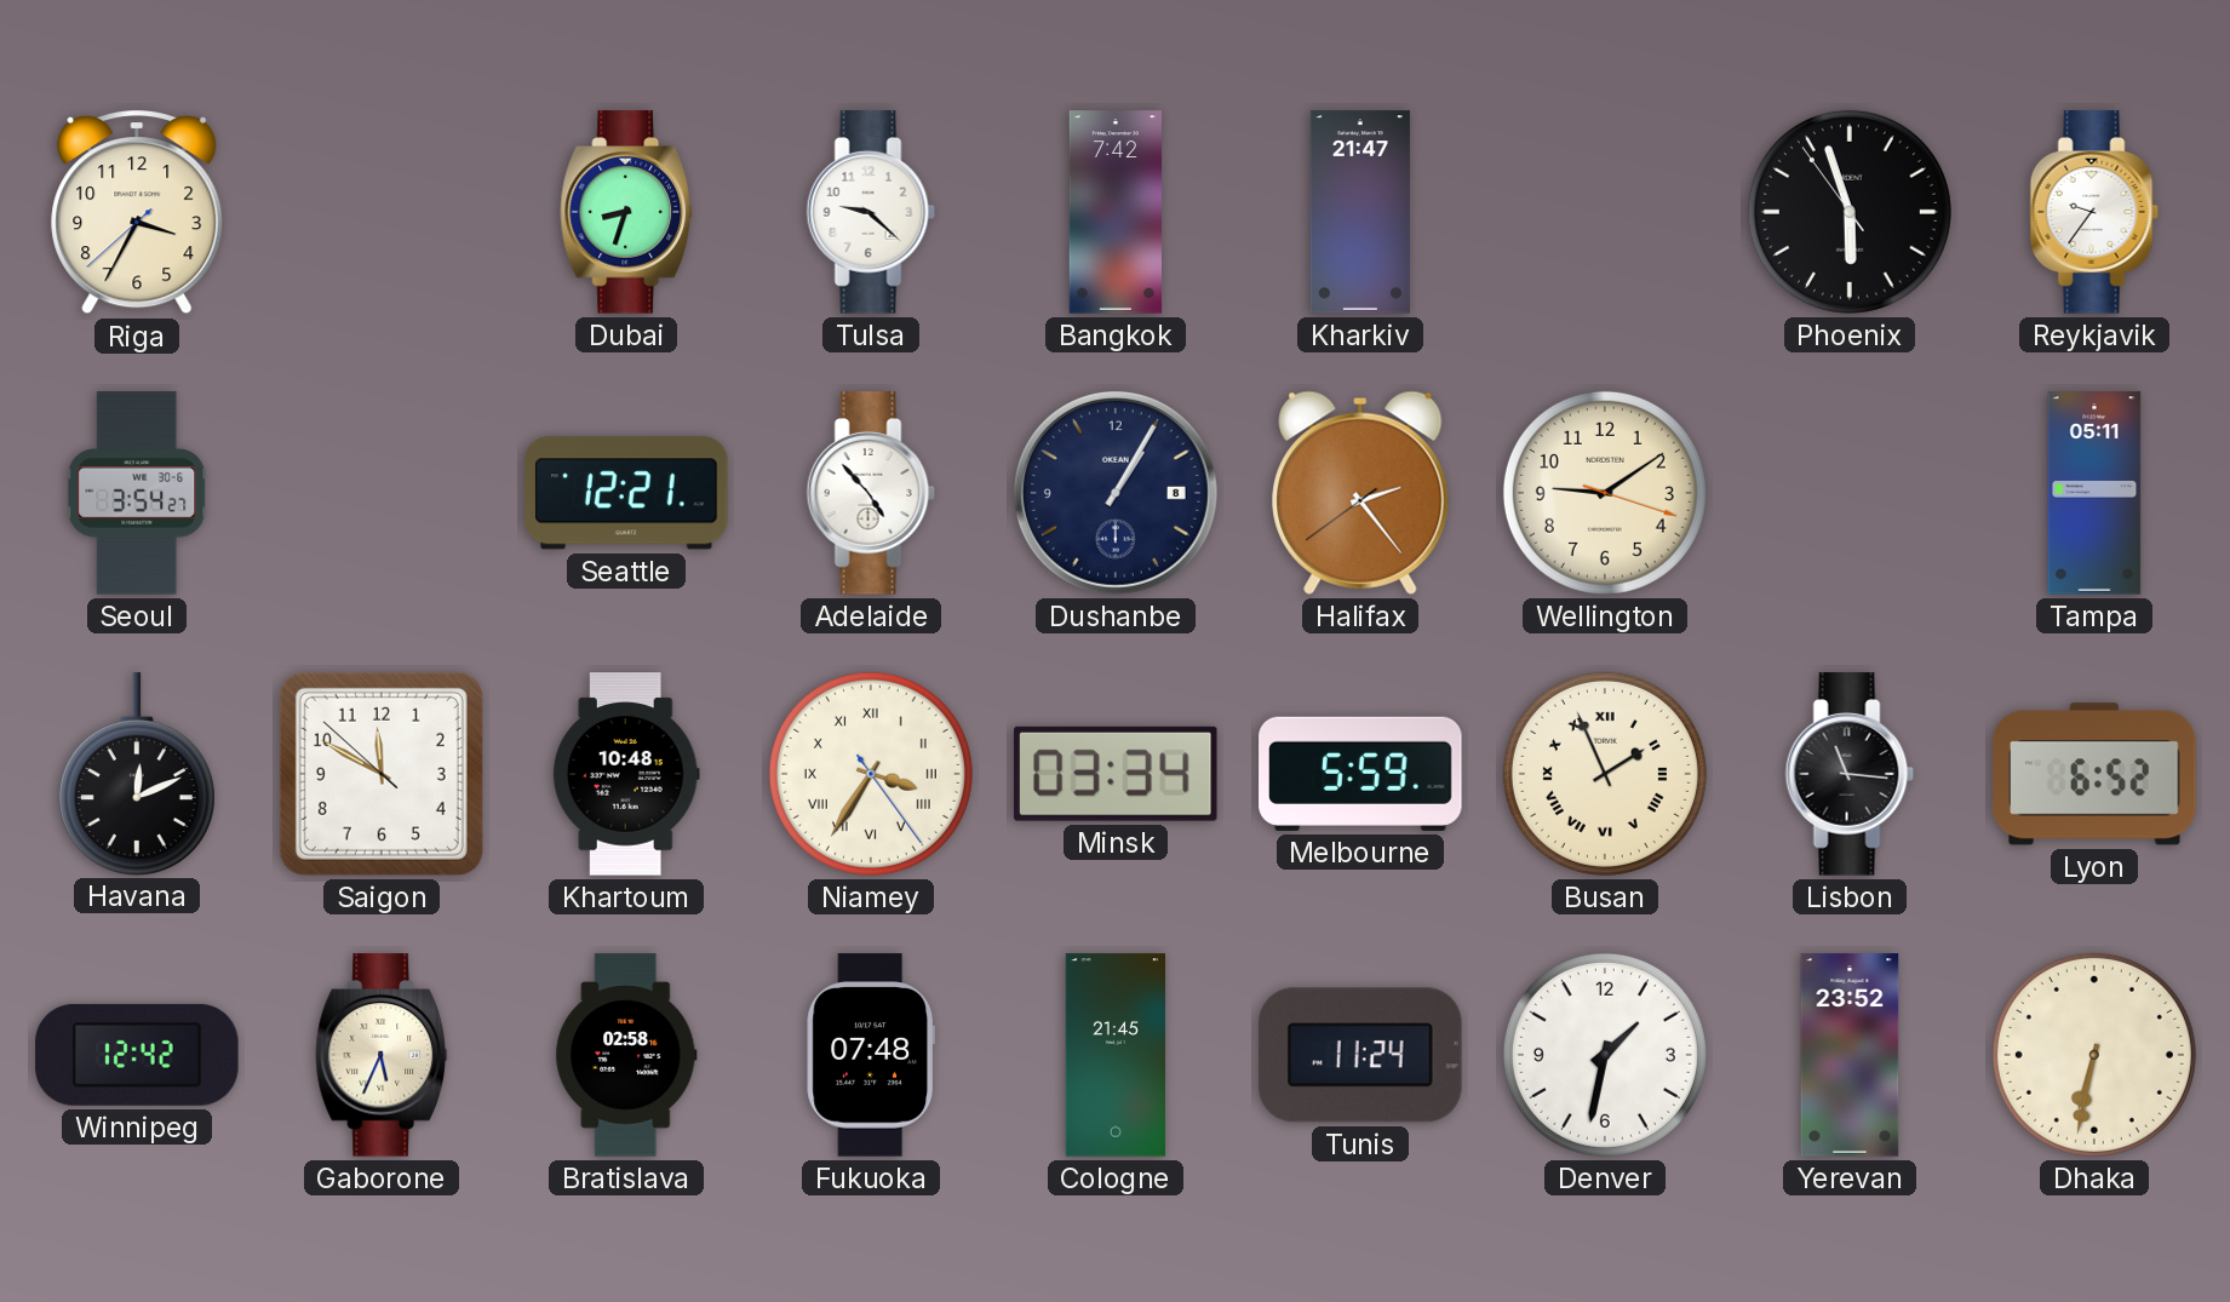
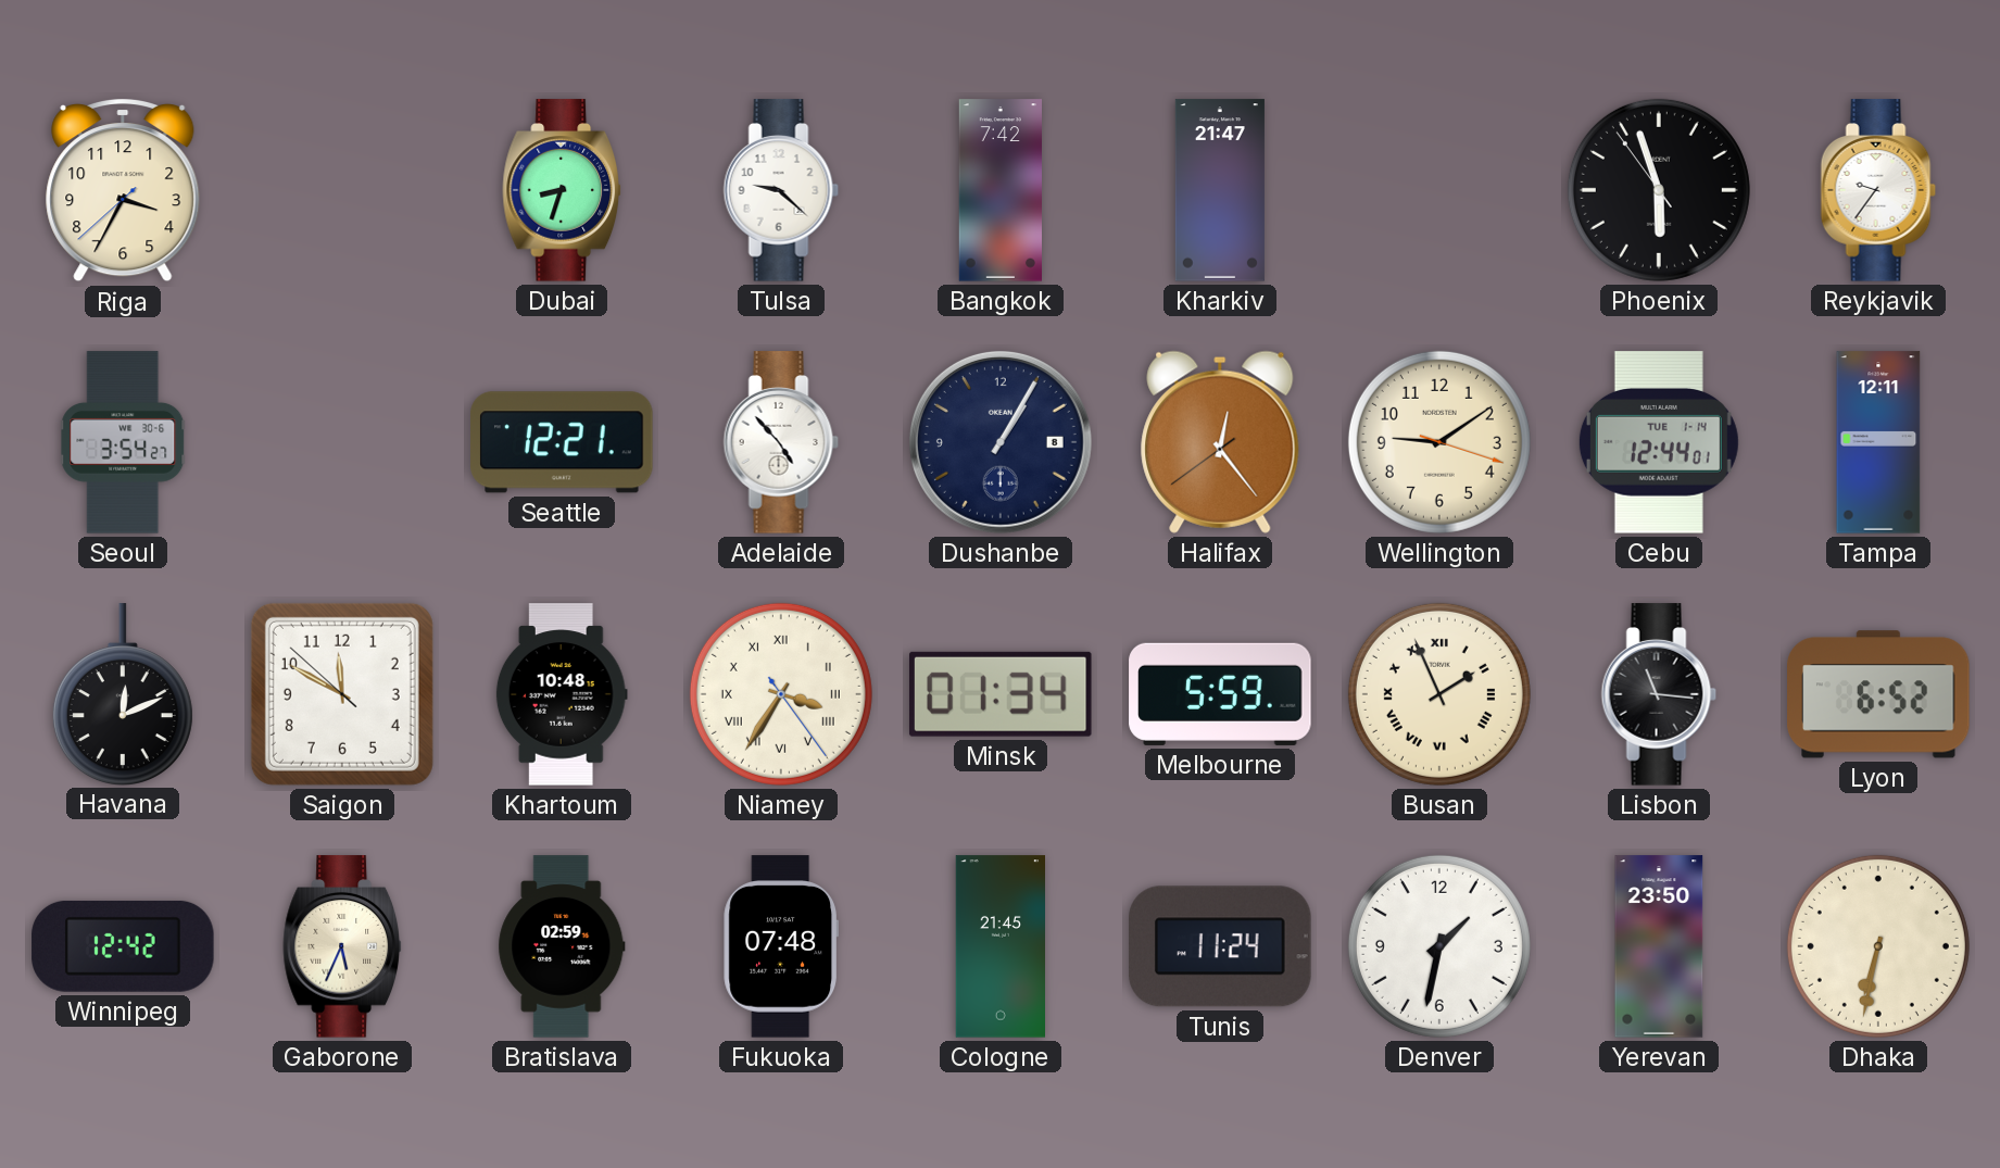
Halifax: 2:23 -> 12:23
Cebu: none -> 12:44
Tampa: 05:11 -> 12:11
Minsk: 03:34 -> 01:34
Bratislava: 02:58 -> 02:59
Yerevan: 23:52 -> 23:50
